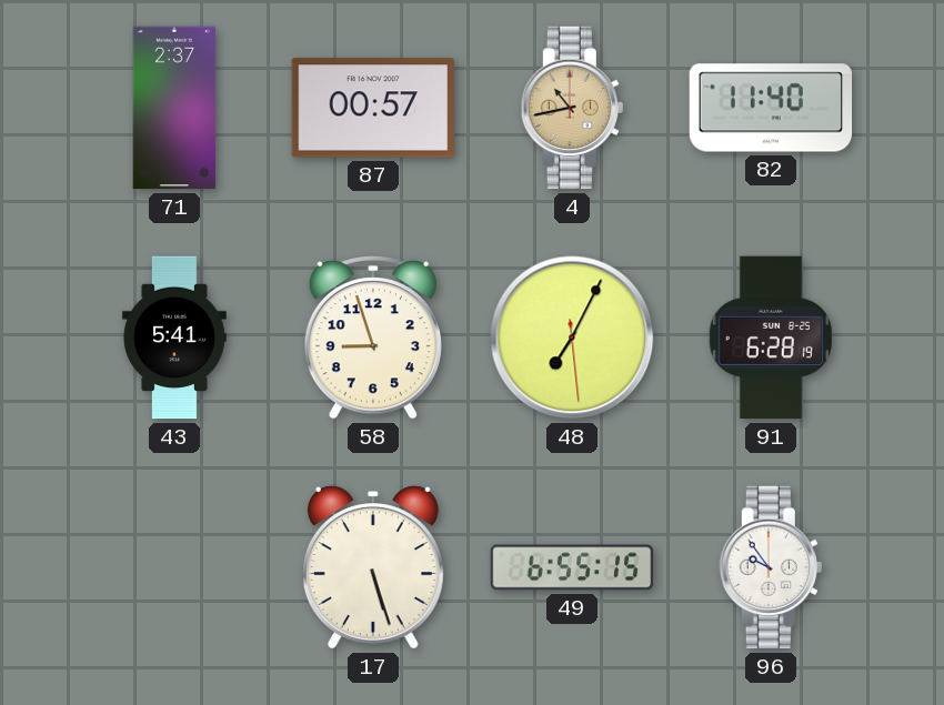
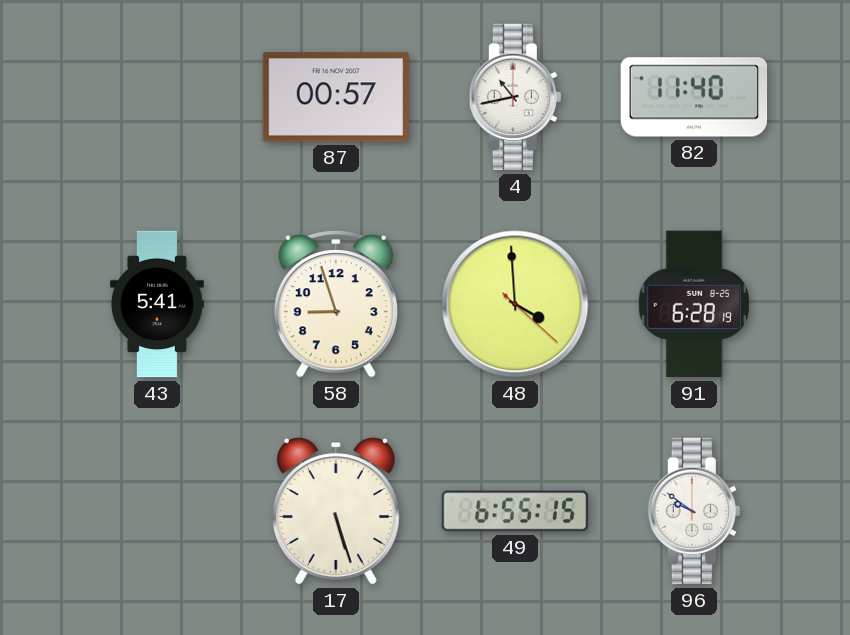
71: 2:37 -> none
4 dial: champagne -> white
48: 7:04 -> 3:59
96: 9:54 -> 9:51
